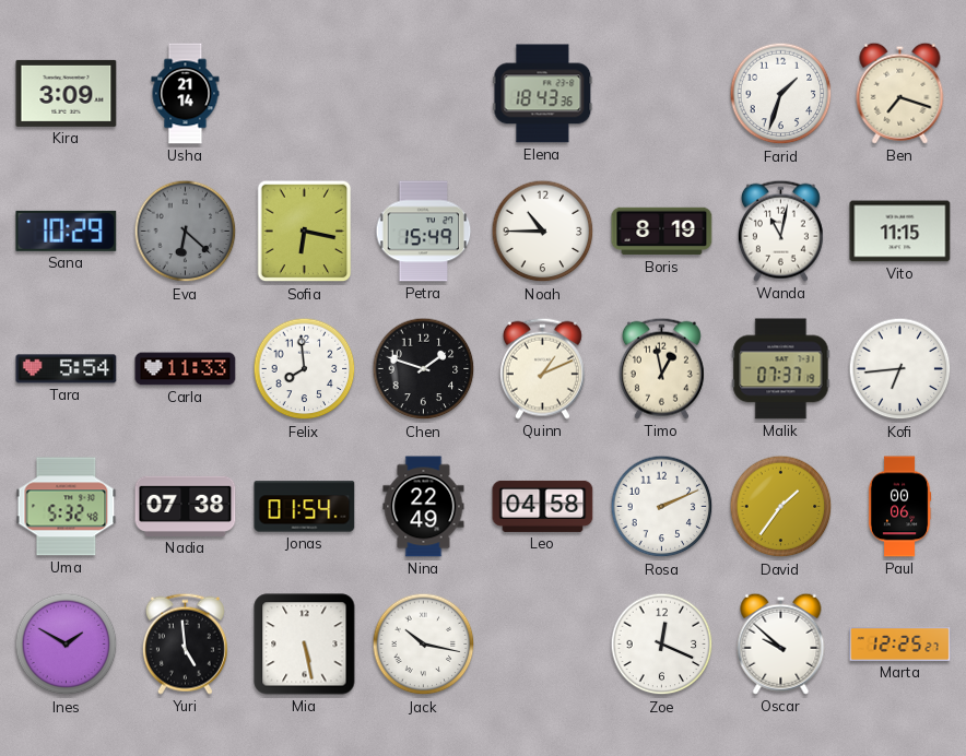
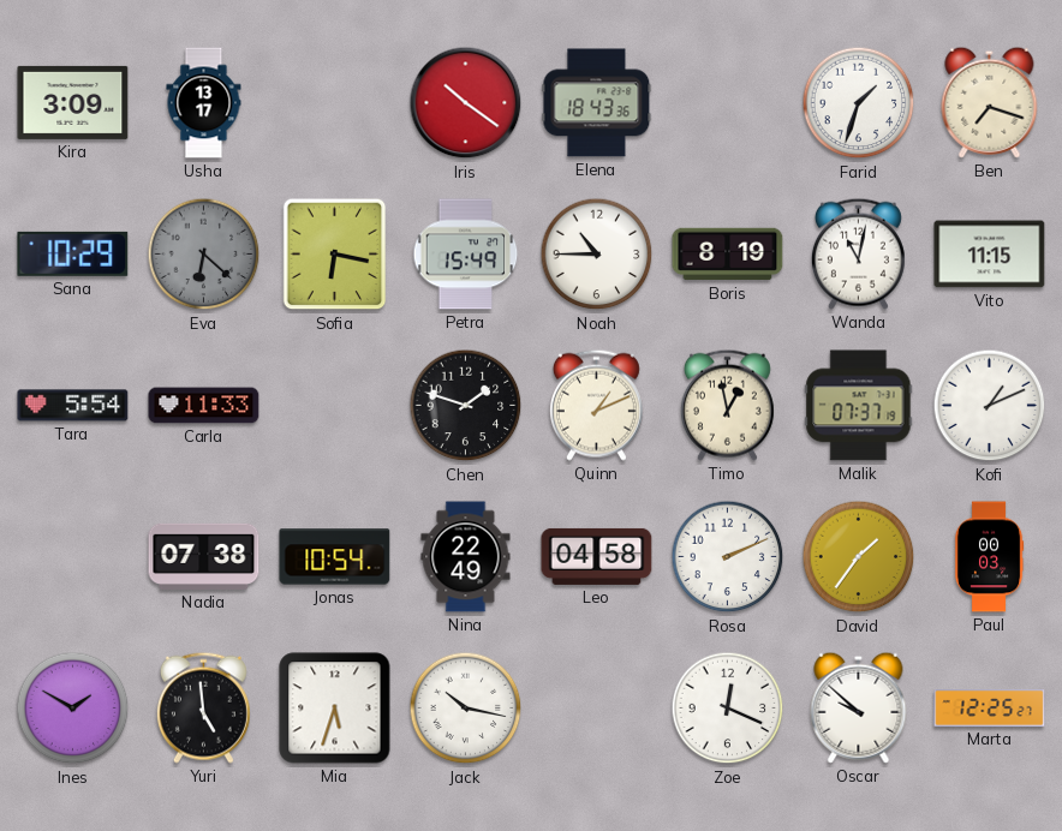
Usha: 21:14 -> 13:17
Iris: none -> 10:21
Felix: 7:59 -> none
Kofi: 6:44 -> 1:11
Uma: 5:32 -> none
Jonas: 01:54 -> 10:54
Paul: 00:06 -> 00:03
Mia: 5:28 -> 5:33
